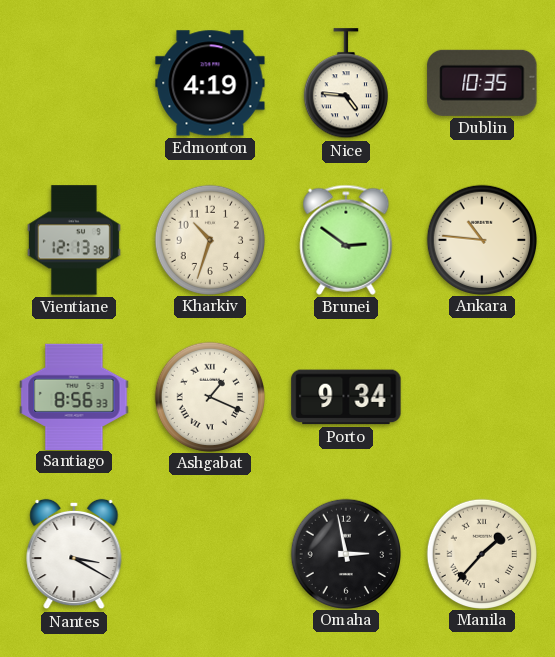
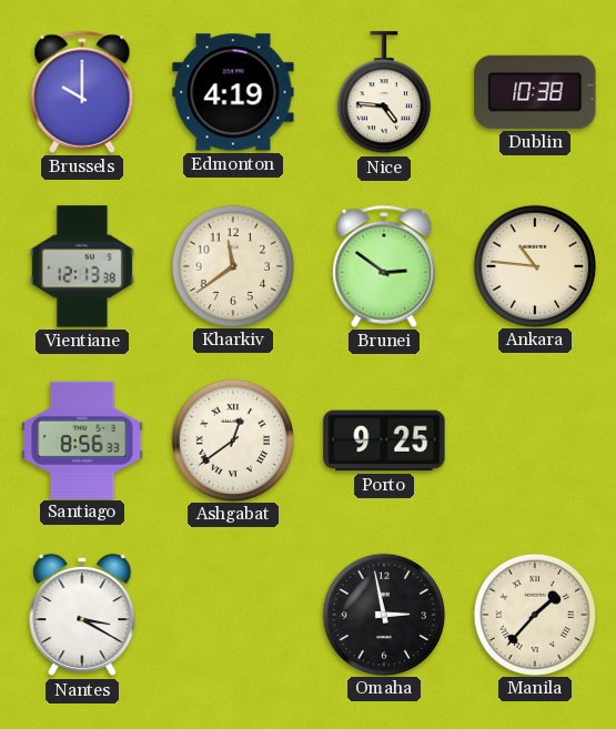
Brussels: none -> 10:00
Dublin: 10:35 -> 10:38
Kharkiv: 10:33 -> 11:39
Ashgabat: 1:19 -> 12:39
Porto: 9:34 -> 9:25
